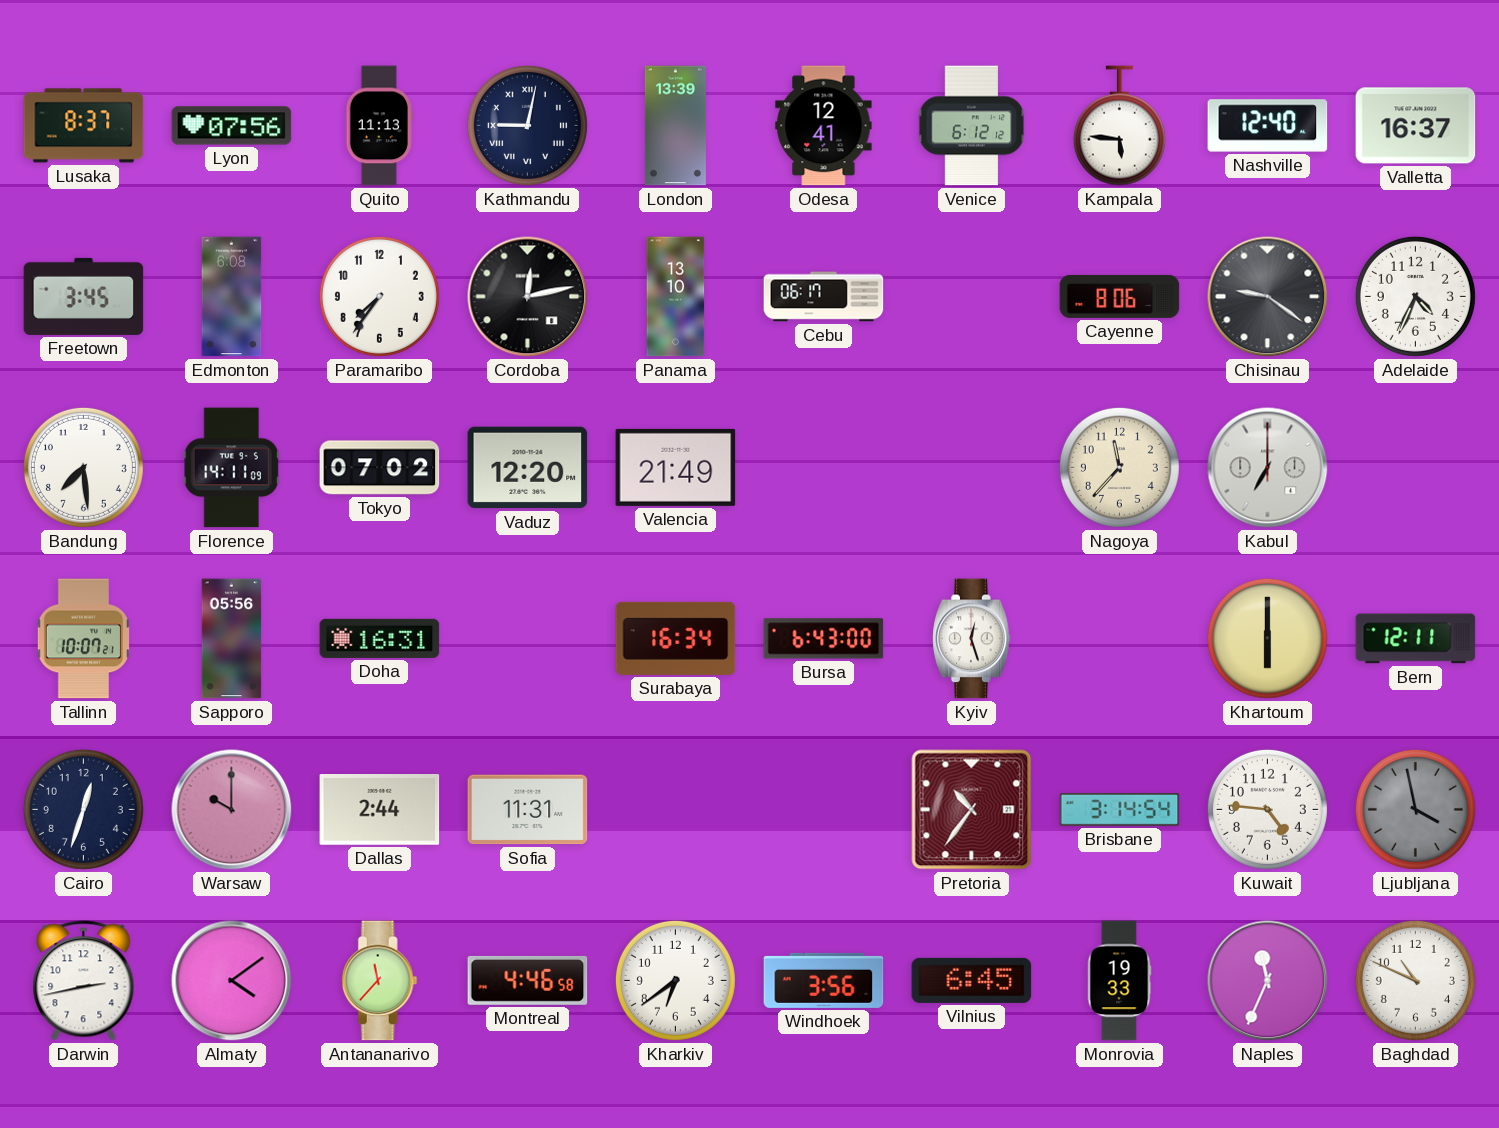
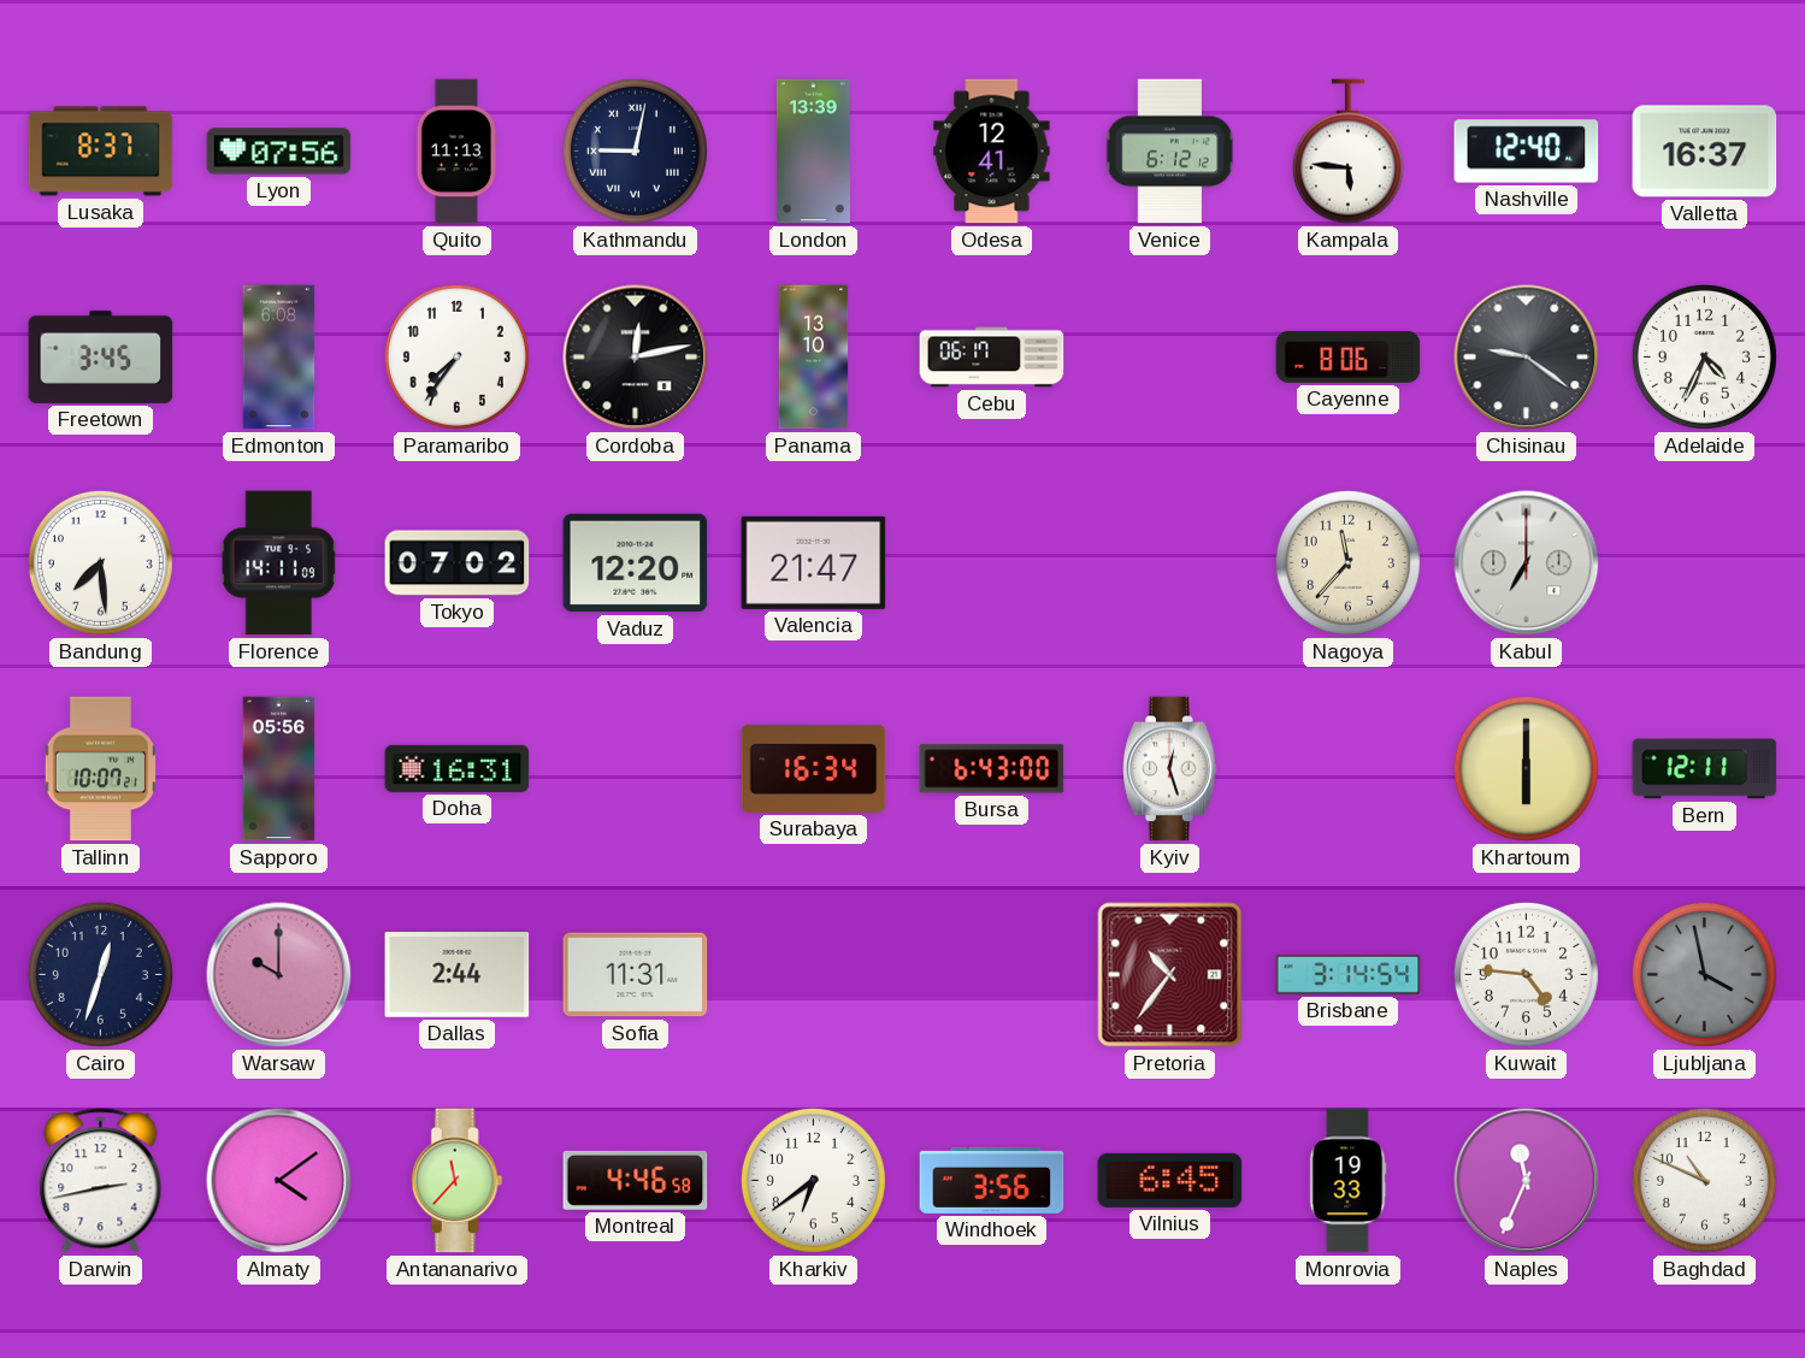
Valencia: 21:49 -> 21:47
